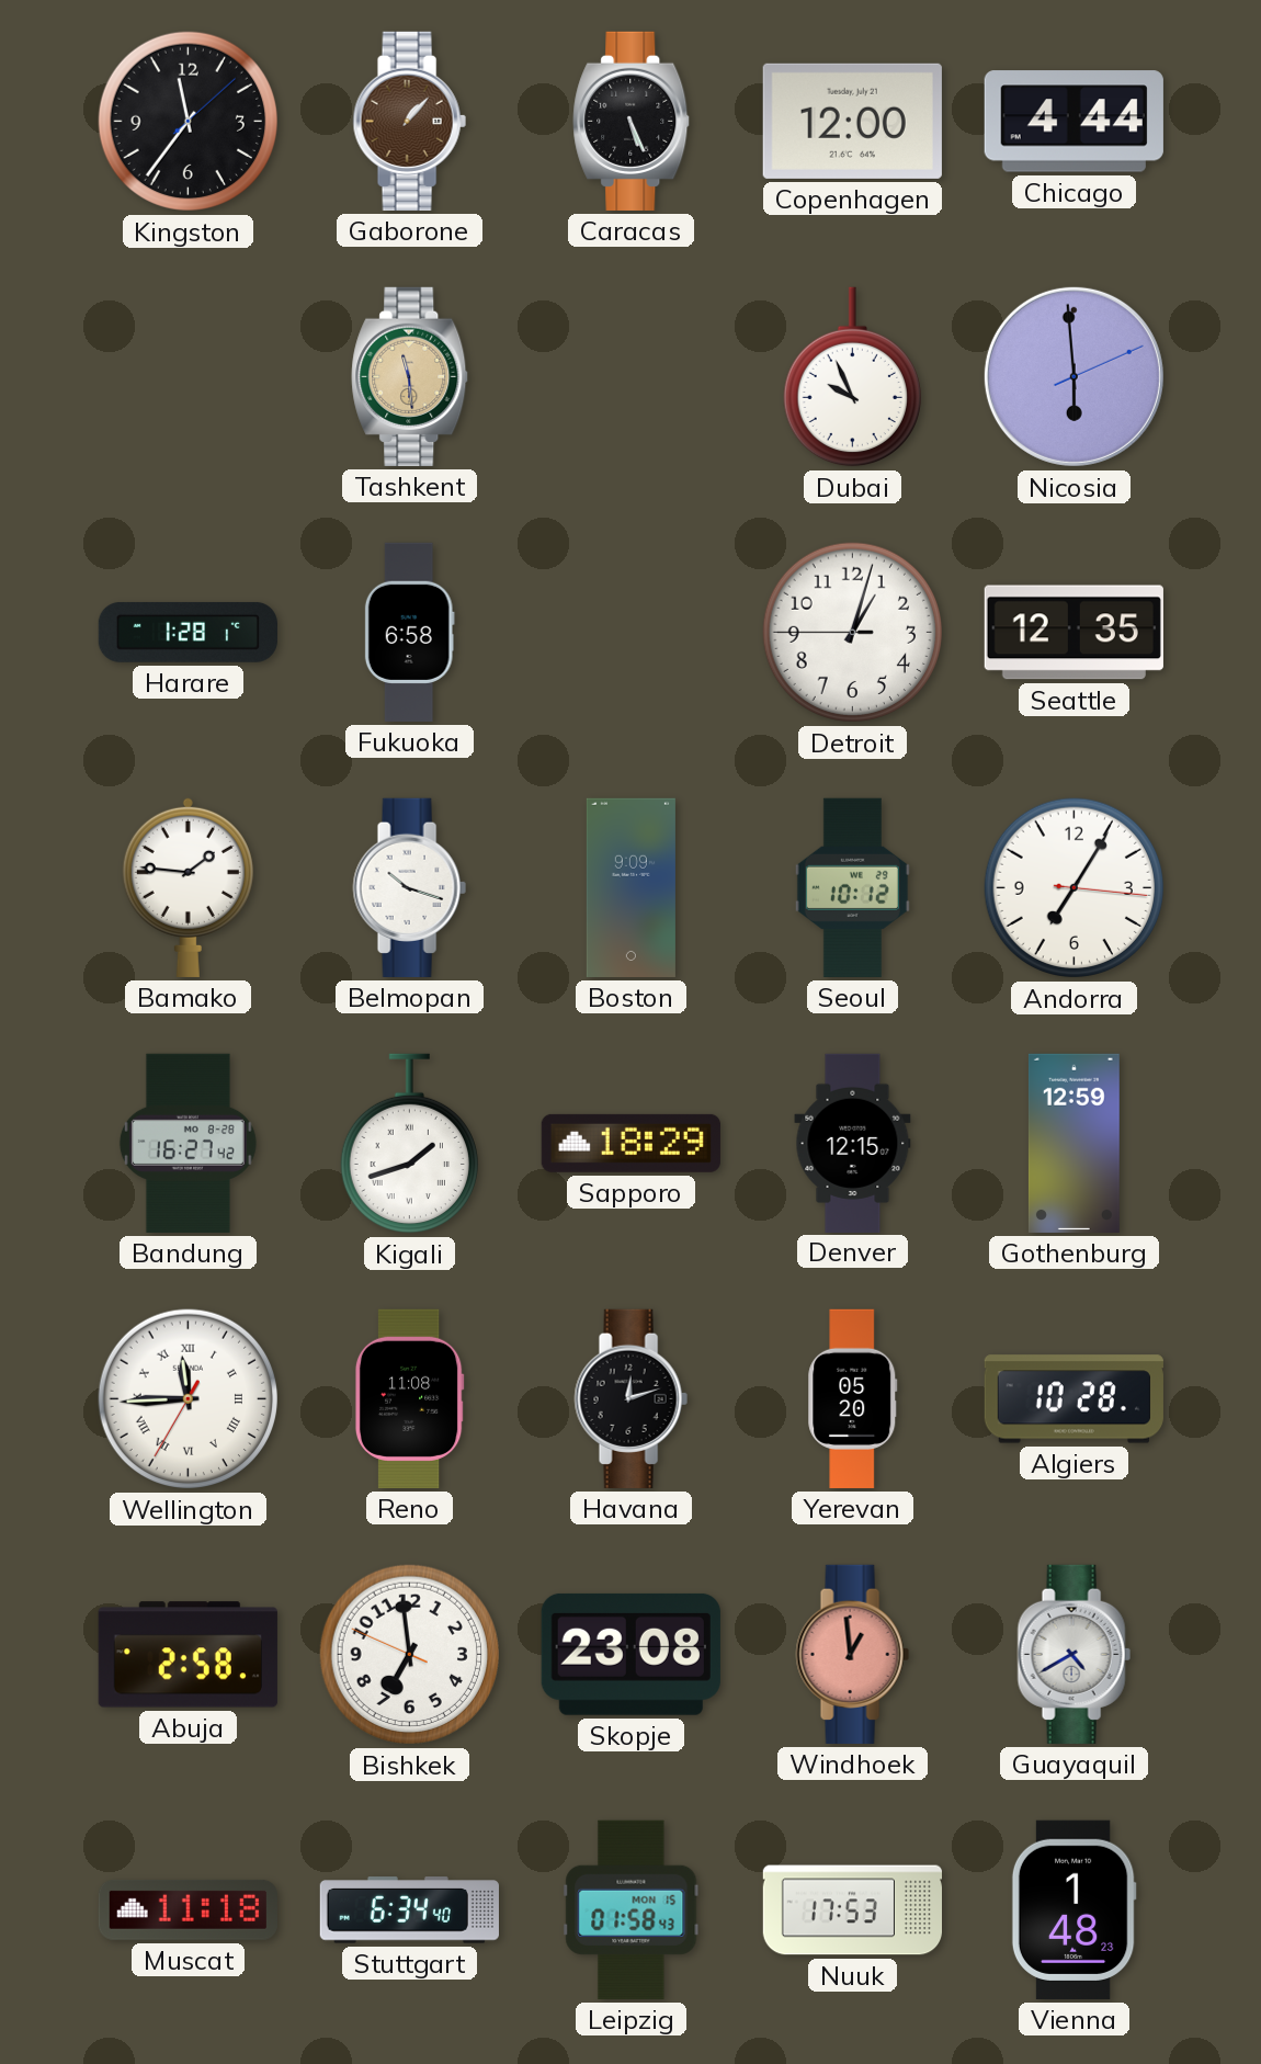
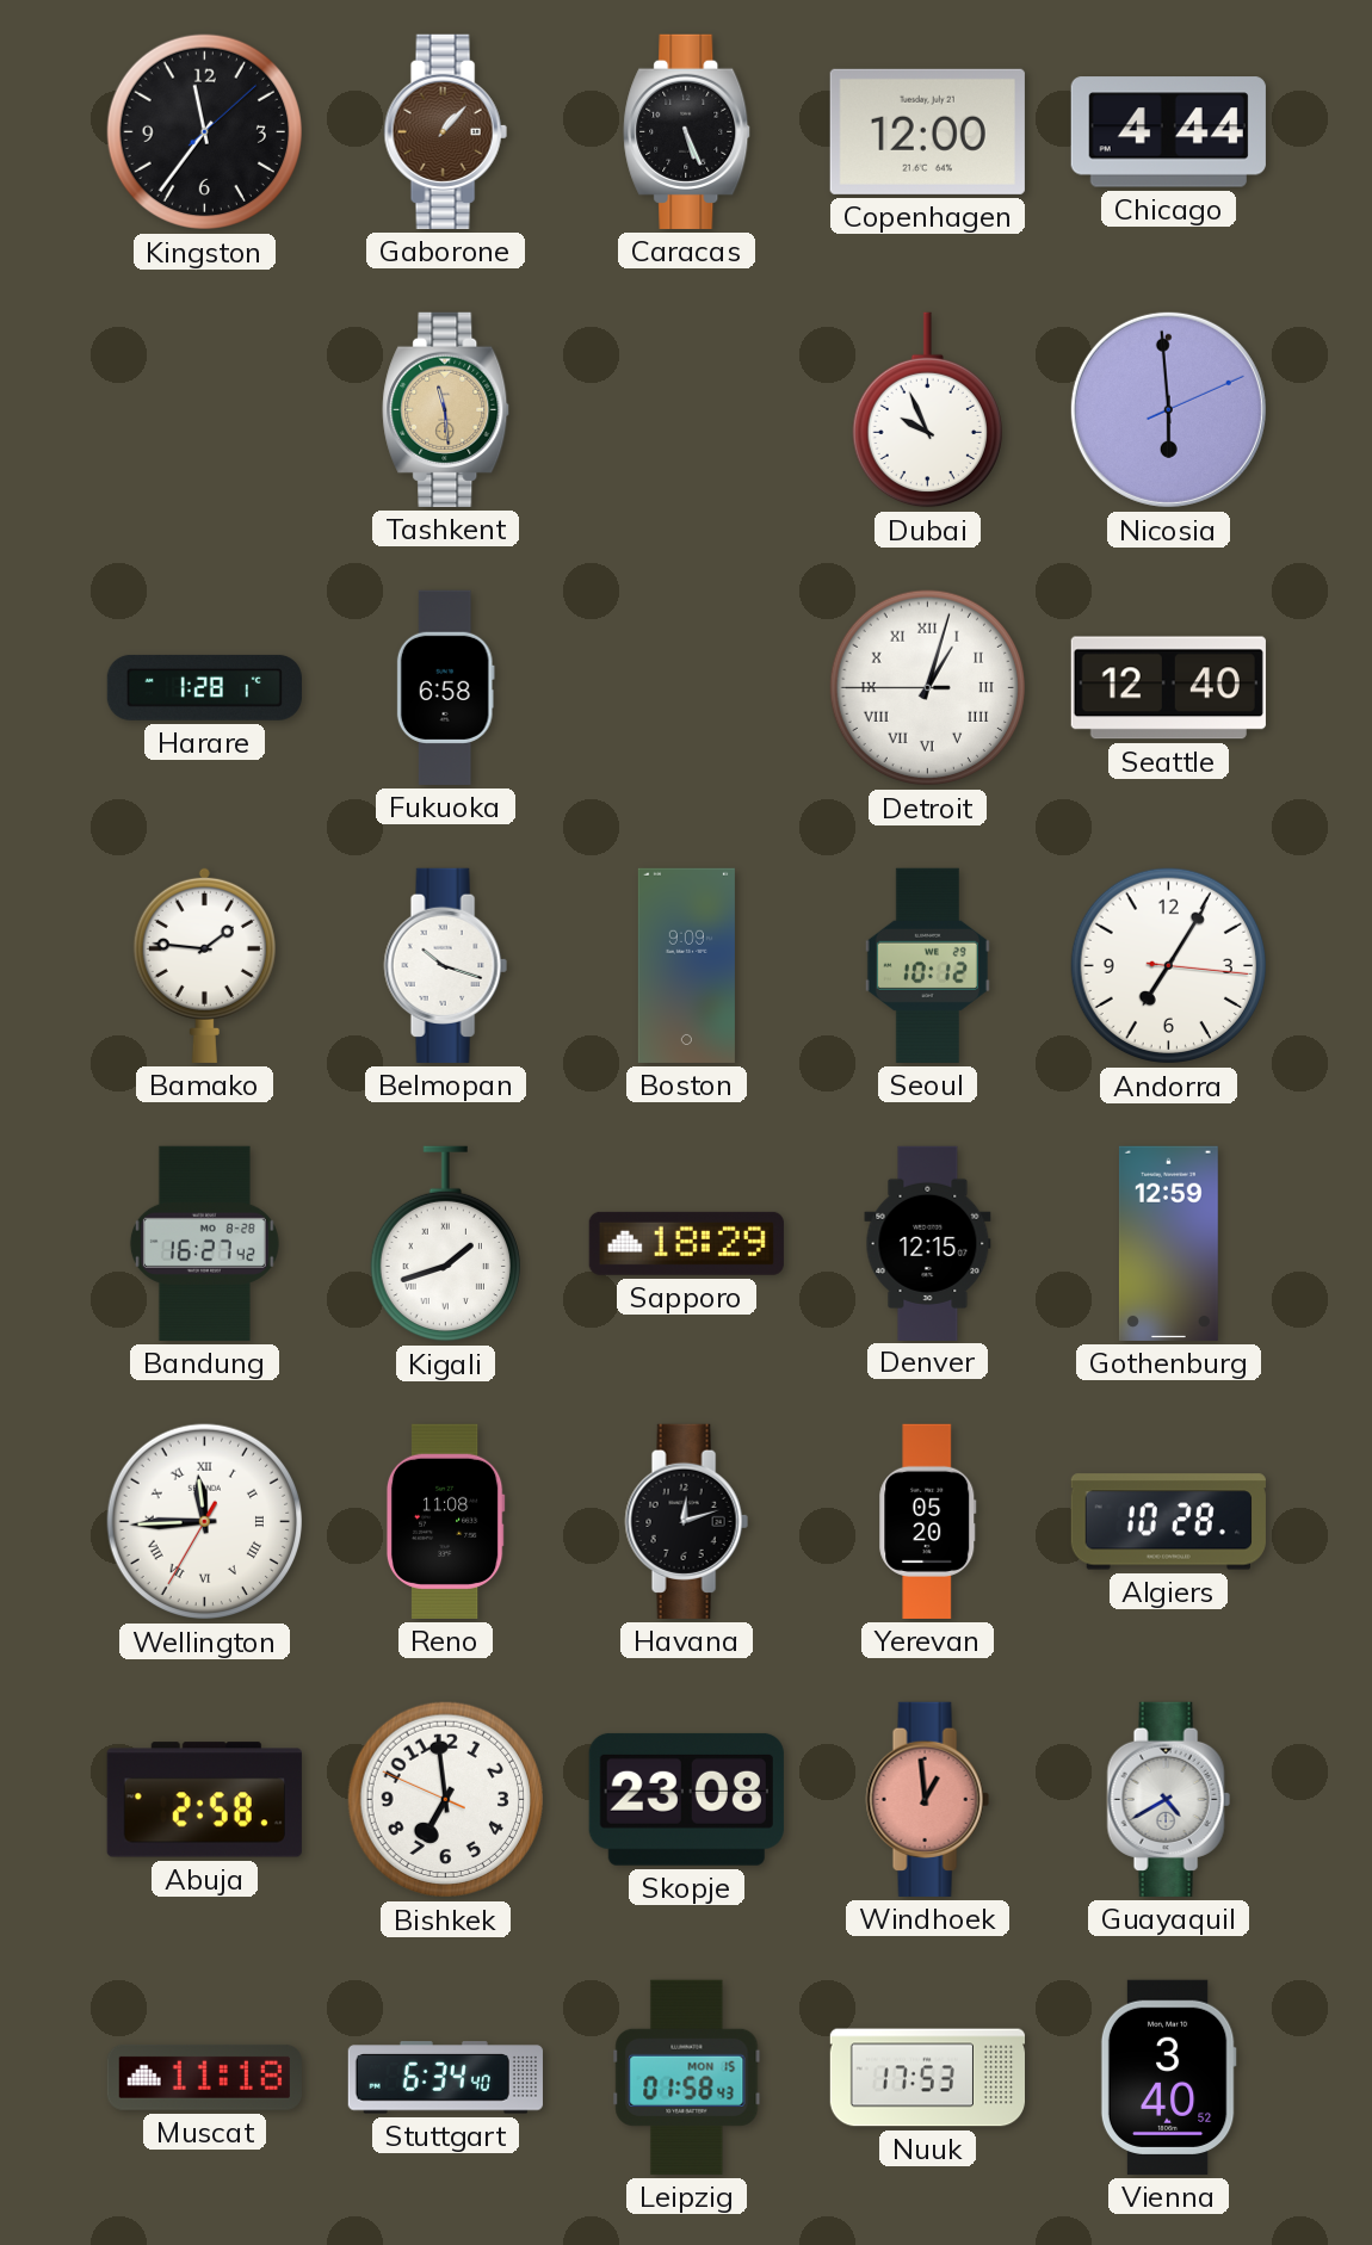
Detroit numerals: Arabic -> Roman
Seattle: 12:35 -> 12:40
Vienna: 1:48 -> 3:40
